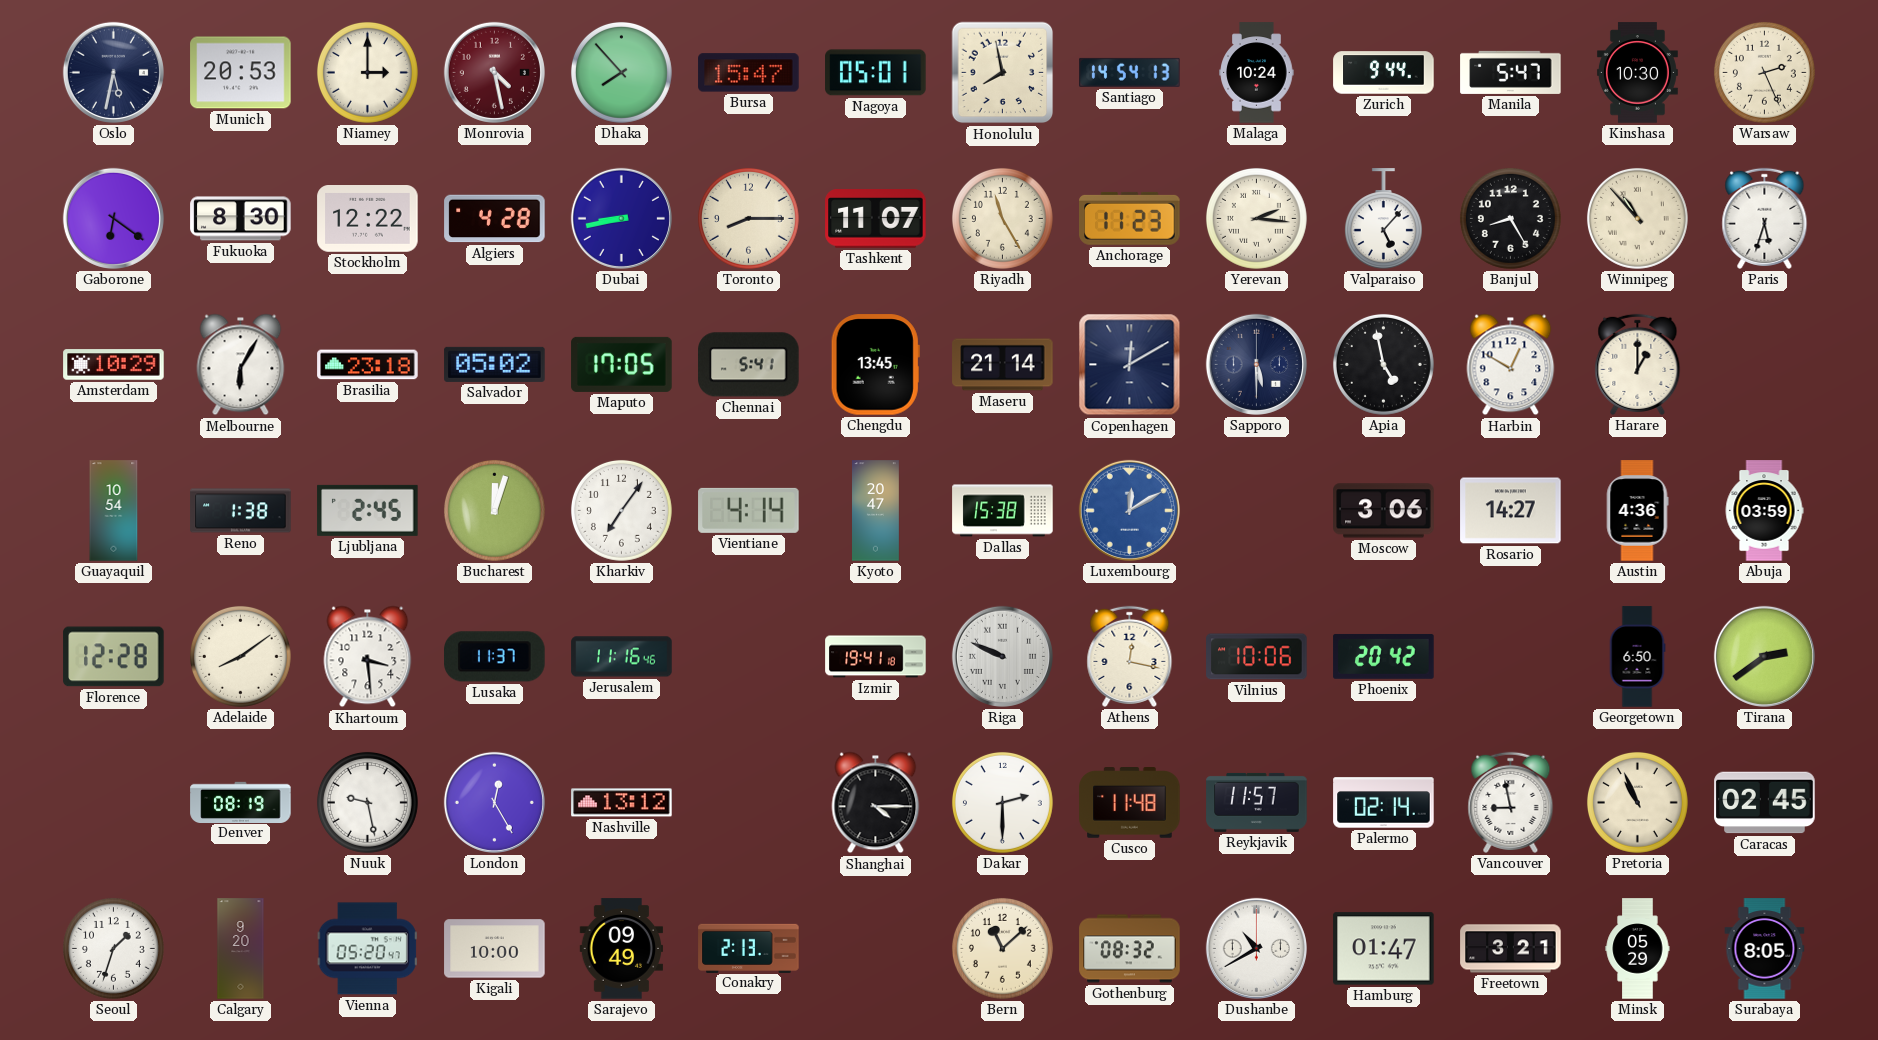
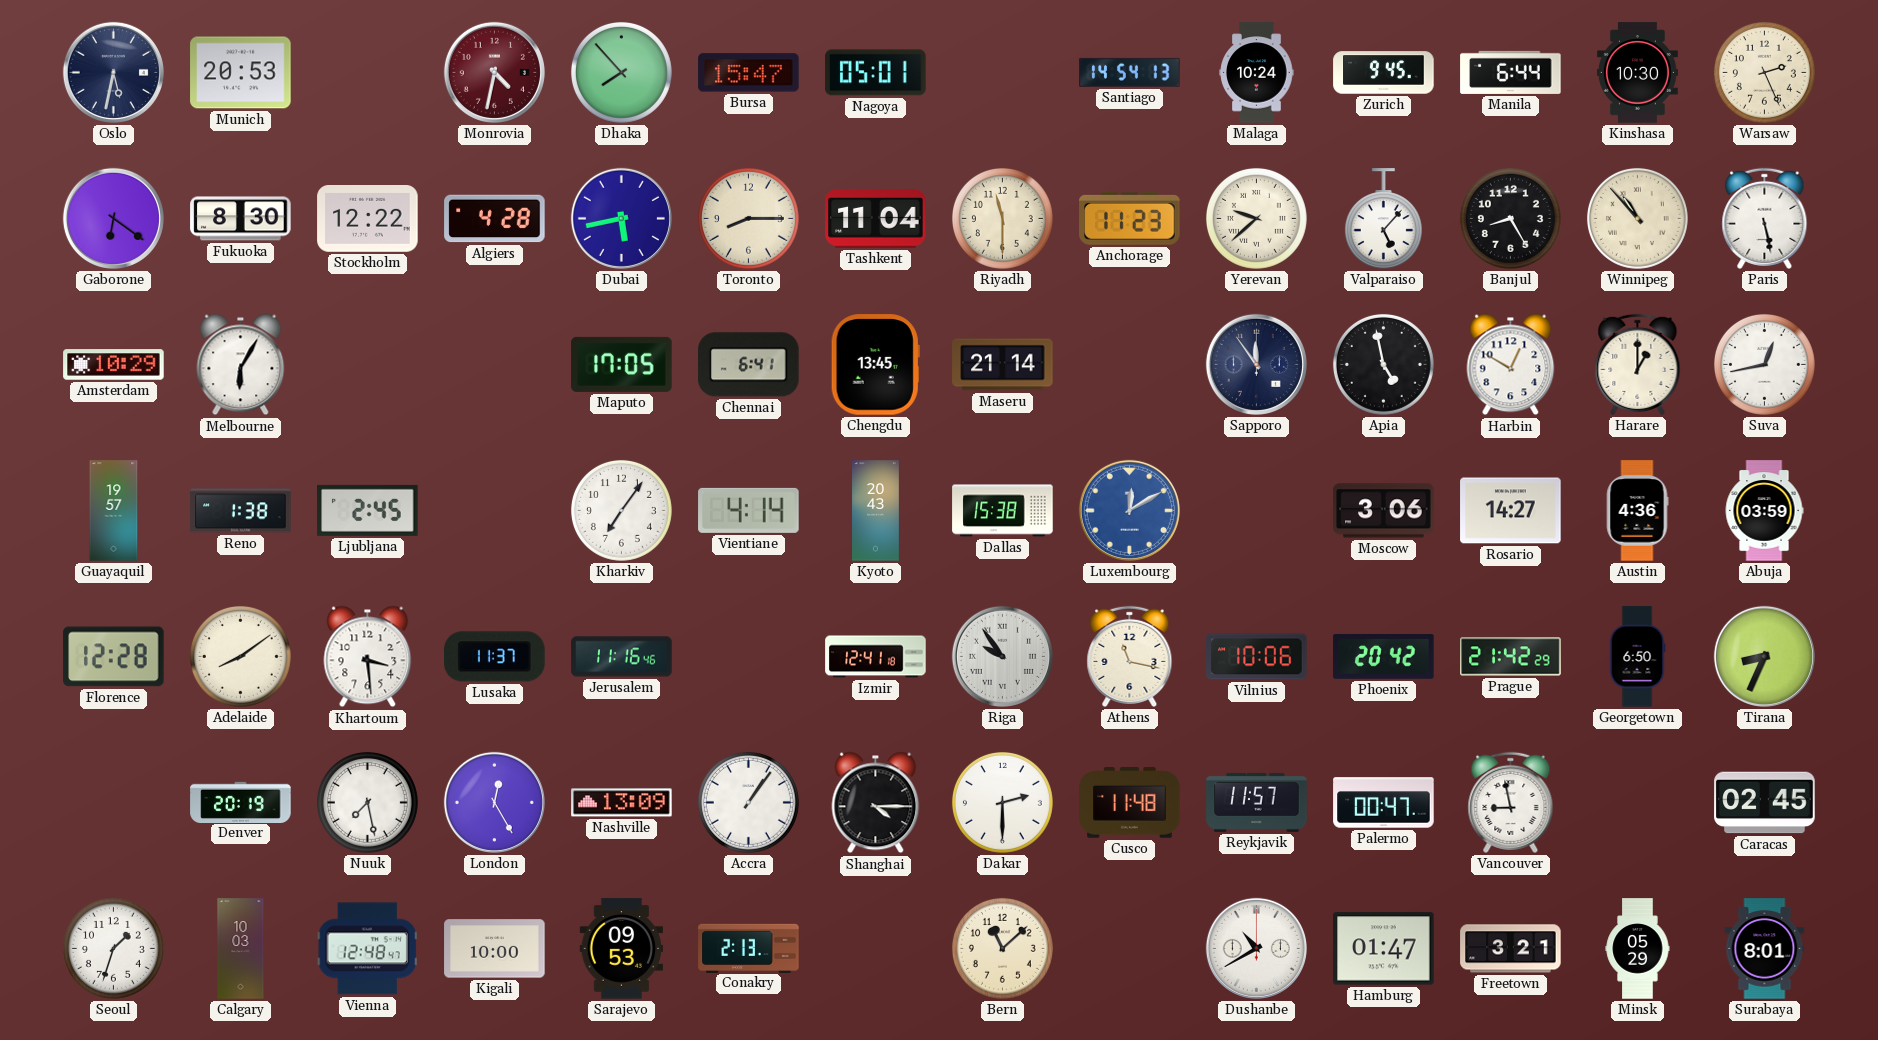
Niamey: 3:00 -> none
Monrovia: 4:28 -> 4:32
Honolulu: 7:58 -> none
Zurich: 9:44 -> 9:45
Manila: 5:47 -> 6:44
Dubai: 8:43 -> 5:43
Tashkent: 11:07 -> 11:04
Riyadh: 11:25 -> 11:30
Yerevan: 2:16 -> 9:38
Paris: 5:33 -> 5:28
Brasilia: 23:18 -> none
Salvador: 05:02 -> none
Chennai: 5:41 -> 6:41
Copenhagen: 12:10 -> none
Sapporo: 5:30 -> 11:54
Suva: none -> 12:43
Guayaquil: 10:54 -> 19:57
Bucharest: 12:03 -> none
Kyoto: 20:47 -> 20:43
Izmir: 19:41 -> 12:41
Riga: 9:49 -> 9:54
Athens: 12:17 -> 11:17
Prague: none -> 21:42
Tirana: 2:39 -> 8:34
Denver: 08:19 -> 20:19
Nuuk: 9:28 -> 7:28
Nashville: 13:12 -> 13:09
Accra: none -> 1:06
Palermo: 02:14 -> 00:47
Pretoria: 10:56 -> none
Calgary: 9:20 -> 10:03
Vienna: 05:20 -> 12:48
Sarajevo: 09:49 -> 09:53
Gothenburg: 08:32 -> none
Surabaya: 8:05 -> 8:01
